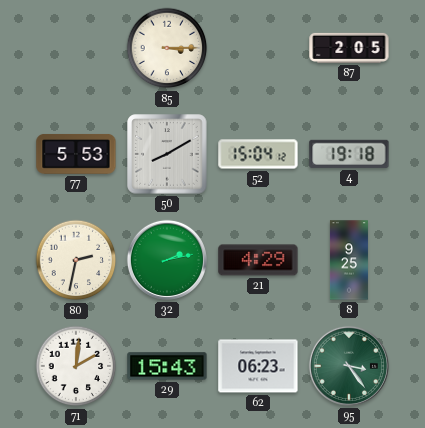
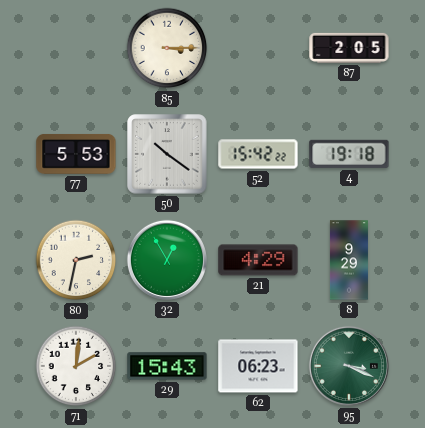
50: 8:10 -> 10:21
52: 15:04 -> 15:42
32: 2:13 -> 12:55
8: 9:25 -> 9:29
95: 3:24 -> 3:19
